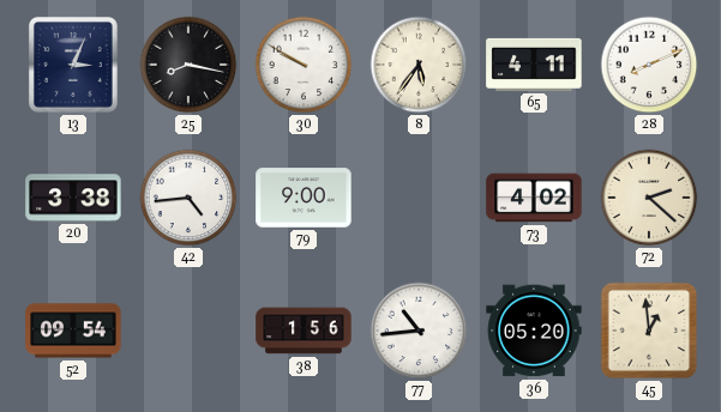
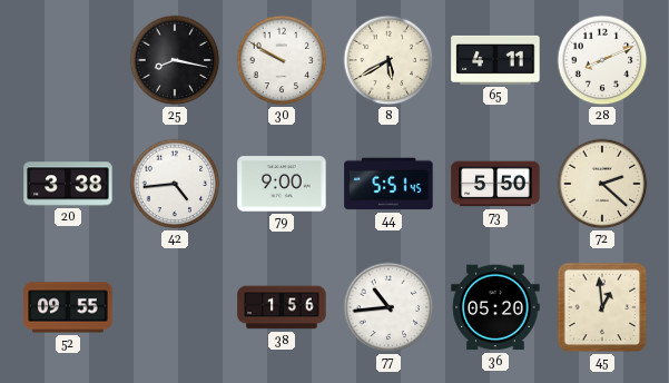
13: 3:04 -> none
8: 5:36 -> 5:40
44: none -> 5:51
73: 4:02 -> 5:50
52: 09:54 -> 09:55
